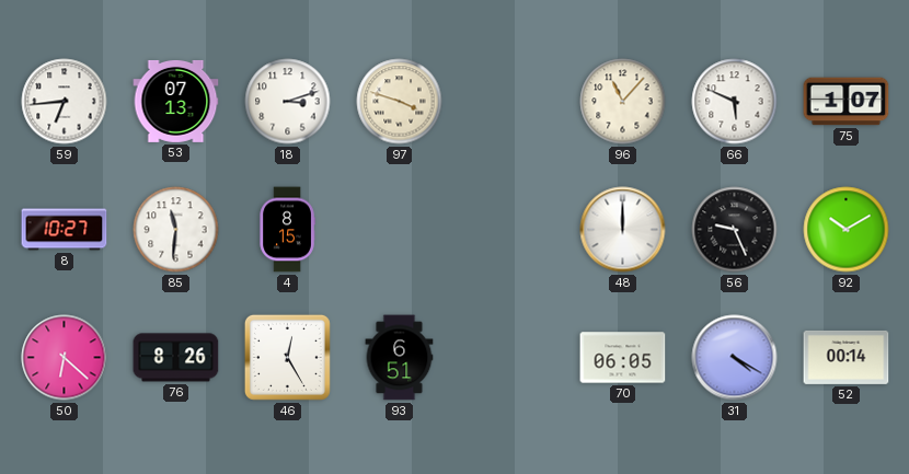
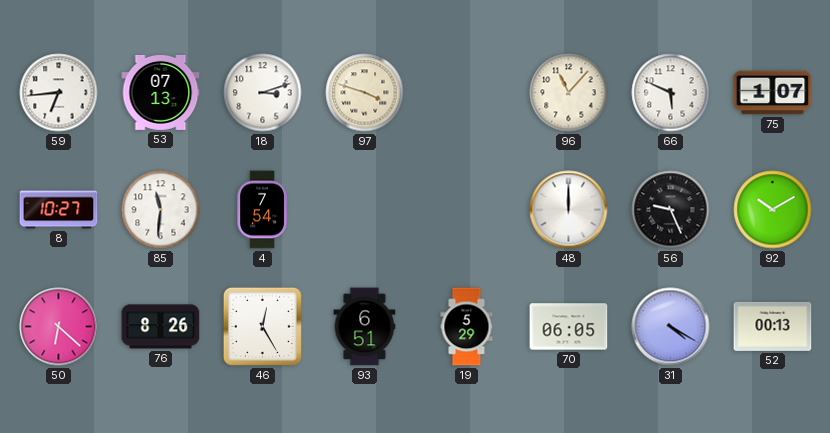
4: 8:15 -> 7:54
19: none -> 5:29
52: 00:14 -> 00:13
